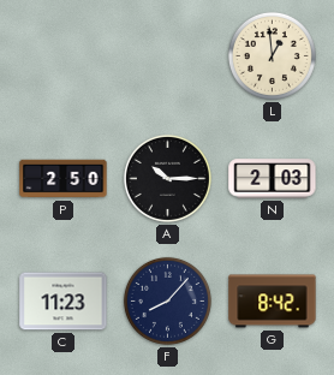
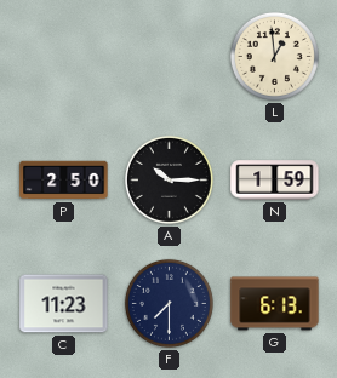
N: 2:03 -> 1:59
F: 8:07 -> 7:30
G: 8:42 -> 6:13
